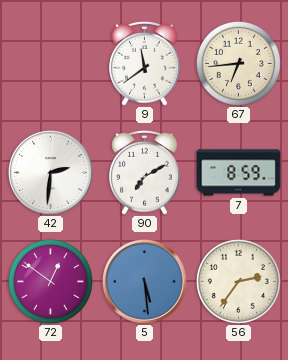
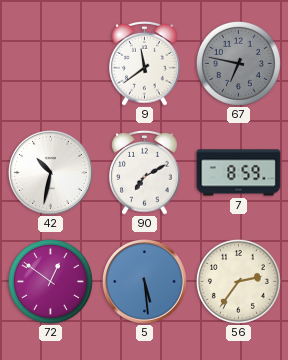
67: 6:44 -> 6:47
67 dial: cream -> grey
42: 2:31 -> 10:32
